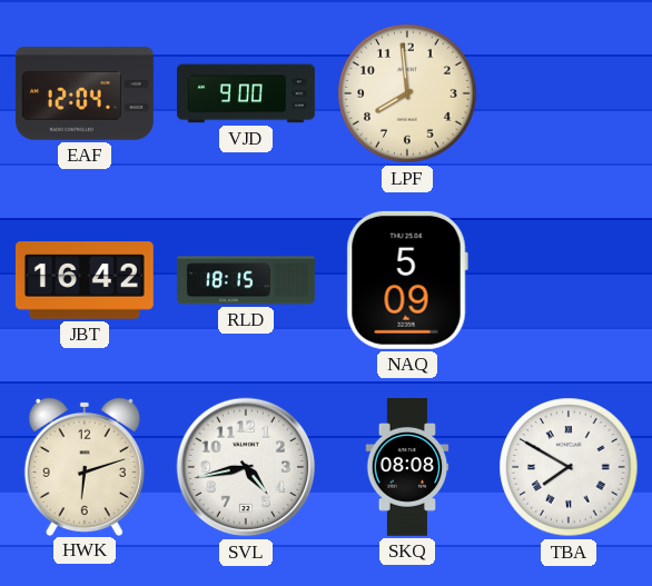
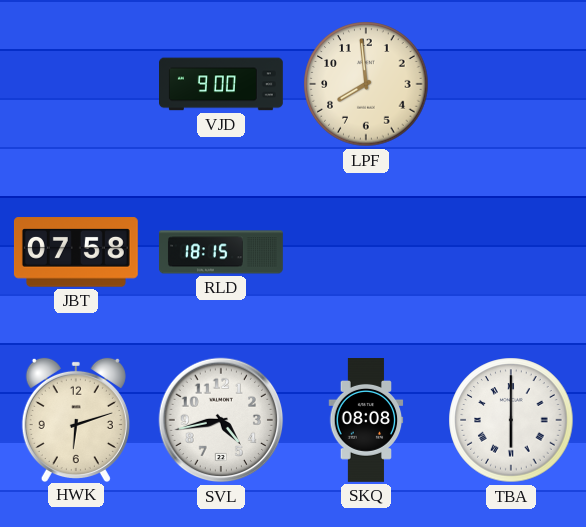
EAF: 12:04 -> none
JBT: 16:42 -> 07:58
NAQ: 5:09 -> none
TBA: 7:50 -> 6:00
